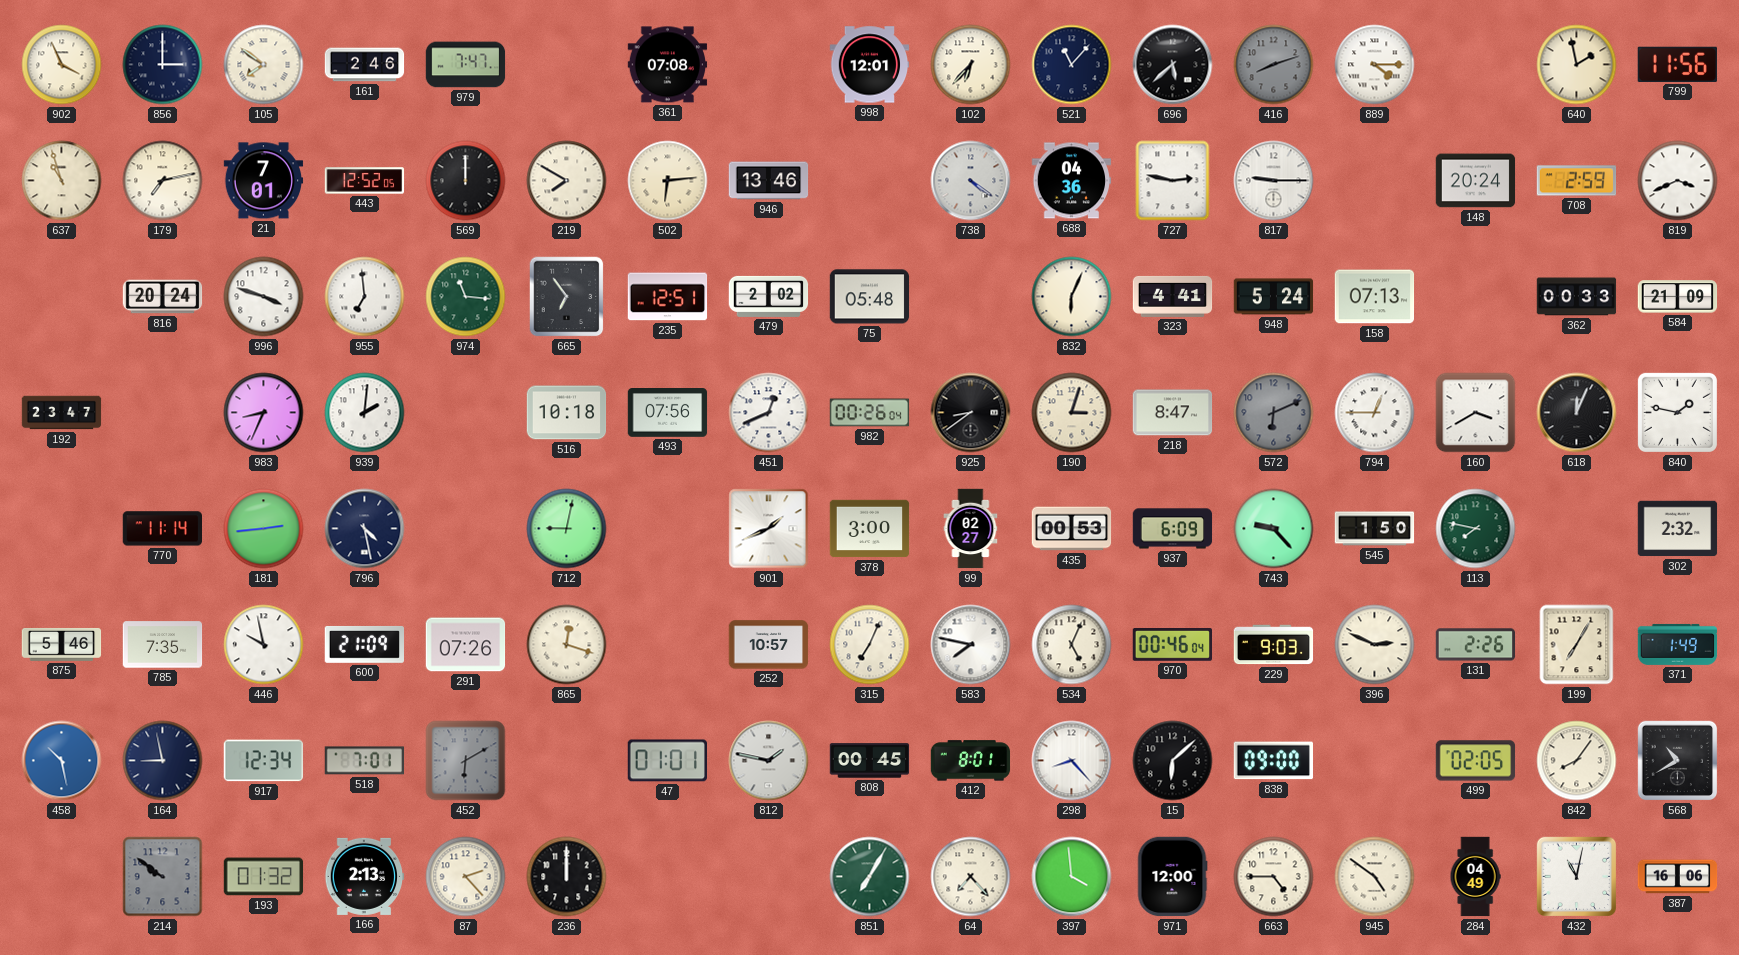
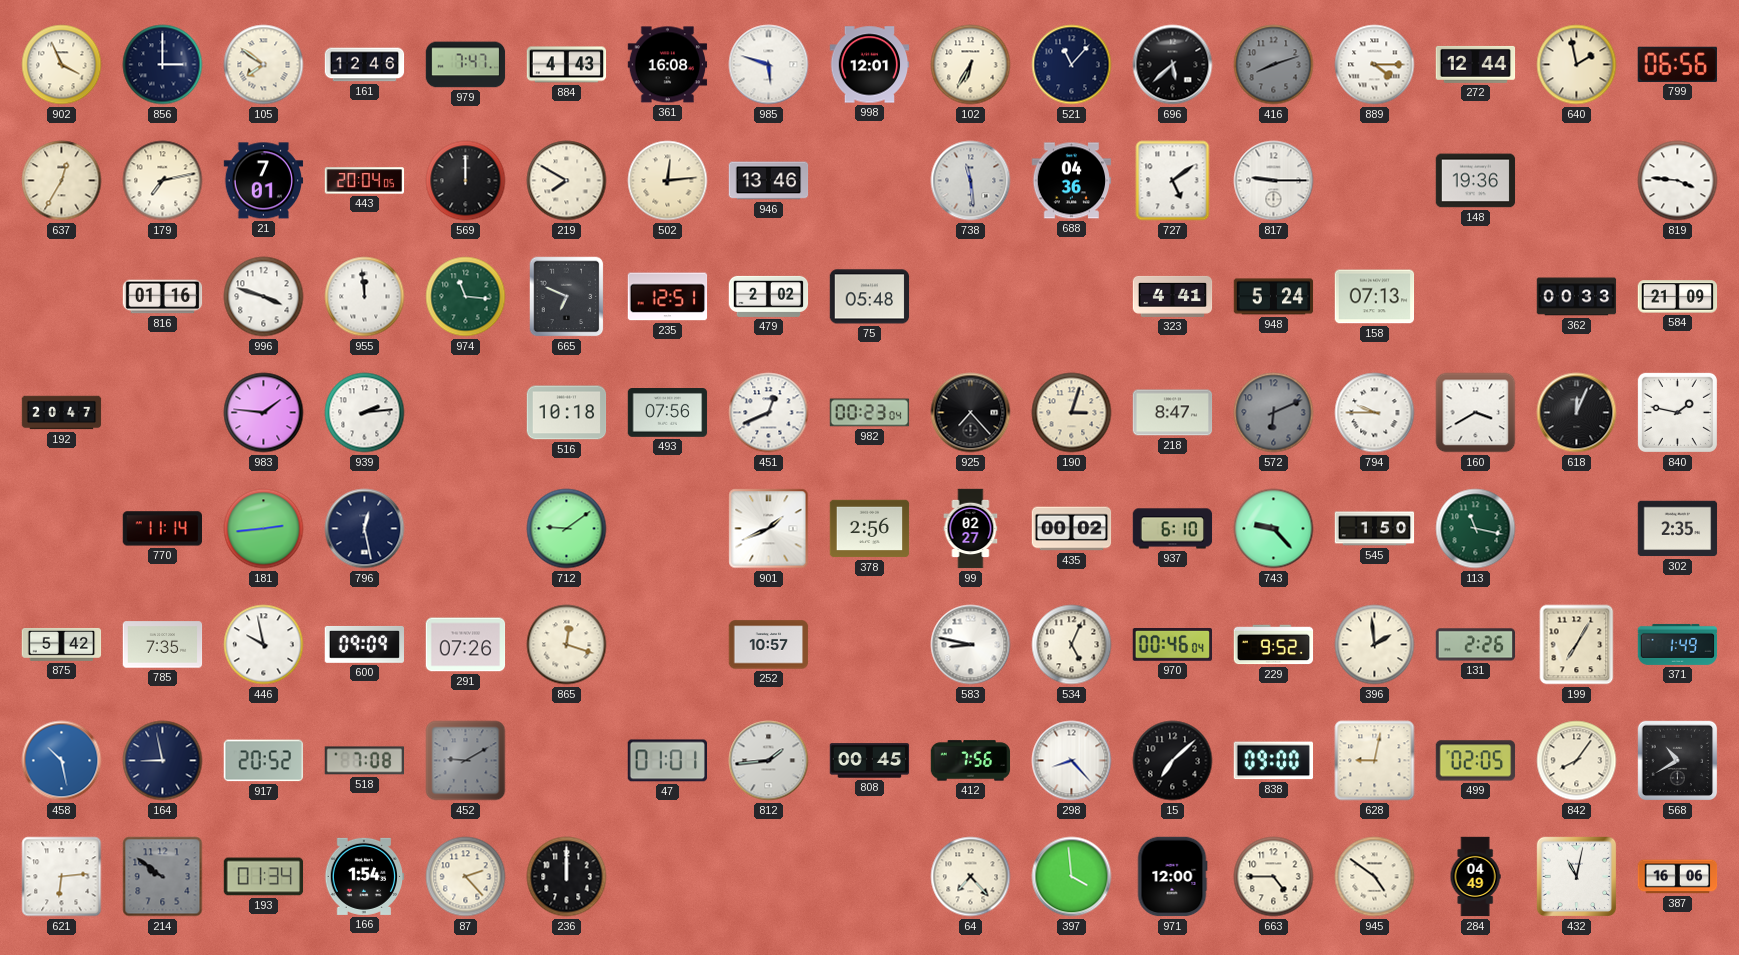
161: 2:46 -> 12:46
884: none -> 4:43
361: 07:08 -> 16:08
985: none -> 5:48
102: 6:37 -> 6:35
272: none -> 12:44
799: 11:56 -> 06:56
637: 10:57 -> 12:35
443: 12:52 -> 20:04
502: 6:14 -> 12:14
738: 4:21 -> 11:29
727: 2:47 -> 5:09
148: 20:24 -> 19:36
708: 2:59 -> none
819: 3:41 -> 3:46
816: 20:24 -> 01:16
955: 6:59 -> 11:59
665: 6:54 -> 6:49
832: 6:04 -> none
192: 23:47 -> 20:47
983: 8:34 -> 1:46
939: 2:01 -> 2:14
982: 00:26 -> 00:23
925: 8:39 -> 7:23
794: 12:45 -> 9:45
796: 4:28 -> 12:28
712: 9:02 -> 9:09
378: 3:00 -> 2:56
435: 00:53 -> 00:02
937: 6:09 -> 6:10
113: 7:47 -> 11:17
302: 2:32 -> 2:35
875: 5:46 -> 5:42
600: 21:09 -> 09:09
315: 7:04 -> none
583: 7:47 -> 8:47
229: 9:03 -> 9:52
396: 2:49 -> 1:59
917: 12:34 -> 20:52
518: 7:01 -> 7:08
452: 6:10 -> 9:10
812: 1:47 -> 1:44
412: 8:01 -> 7:56
15: 6:08 -> 7:08
628: none -> 9:02
621: none -> 6:14
193: 01:32 -> 01:34
166: 2:13 -> 1:54
851: 7:05 -> none
